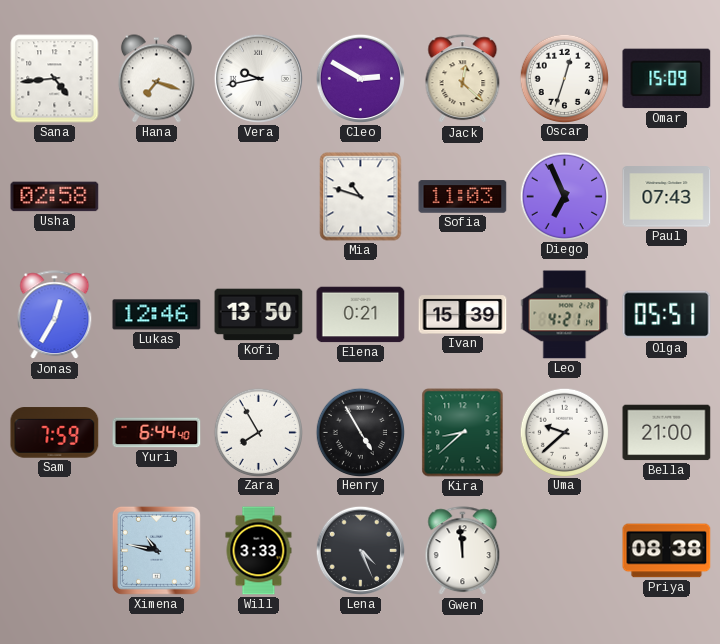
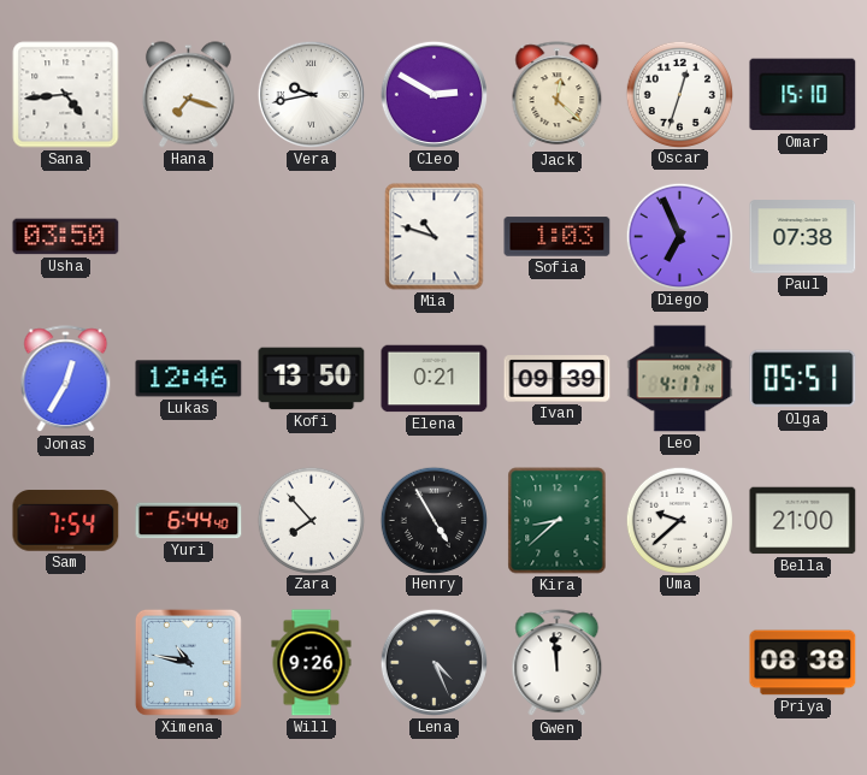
Omar: 15:09 -> 15:10
Usha: 02:58 -> 03:50
Sofia: 11:03 -> 1:03
Paul: 07:43 -> 07:38
Ivan: 15:39 -> 09:39
Leo: 4:21 -> 4:17
Sam: 7:59 -> 7:54
Zara: 7:55 -> 7:53
Will: 3:33 -> 9:26
